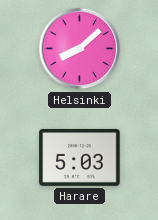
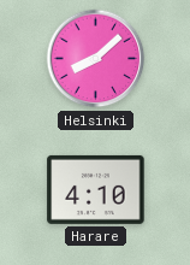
Harare: 5:03 -> 4:10
